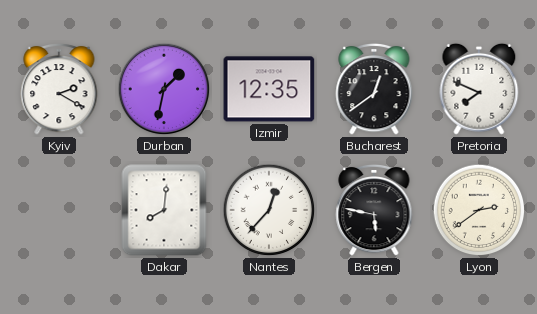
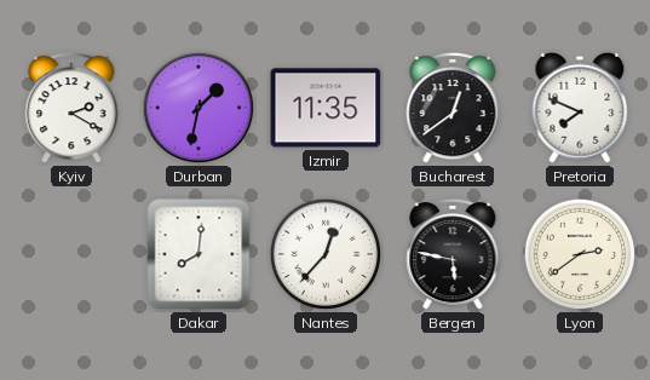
Izmir: 12:35 -> 11:35
